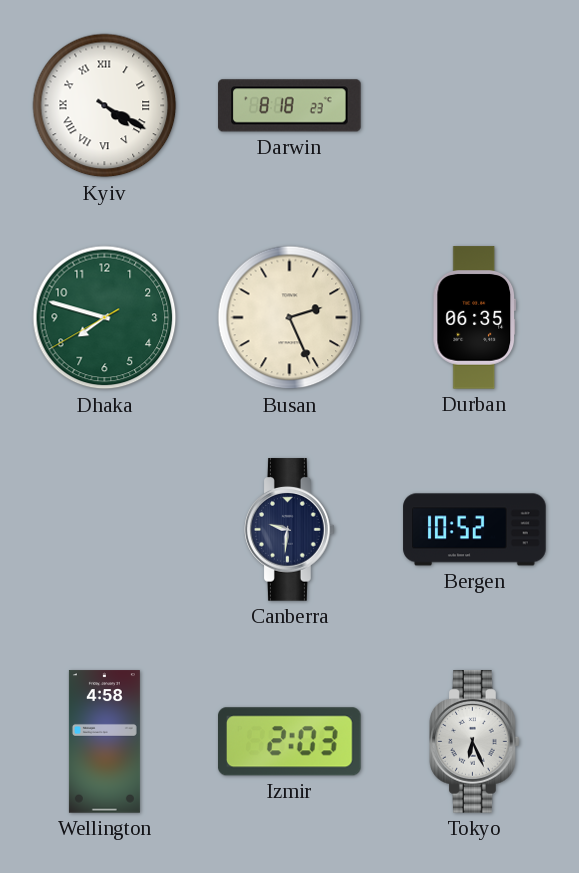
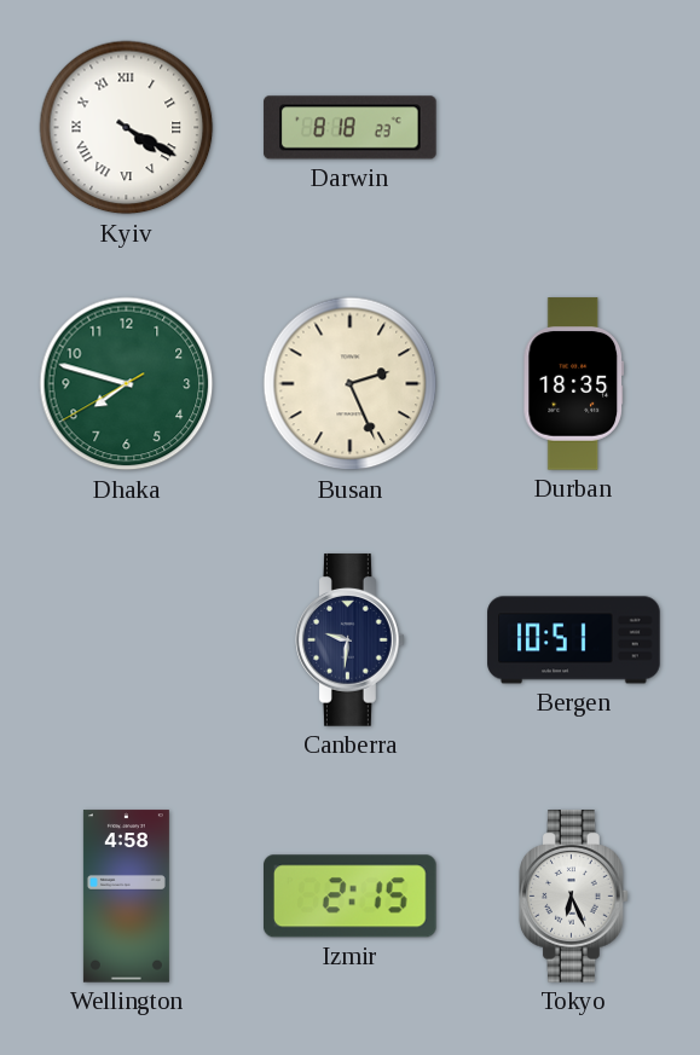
Durban: 06:35 -> 18:35
Bergen: 10:52 -> 10:51
Izmir: 2:03 -> 2:15
